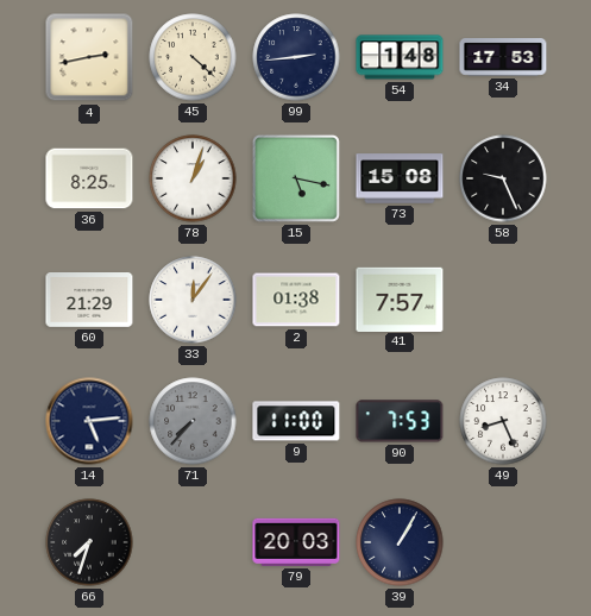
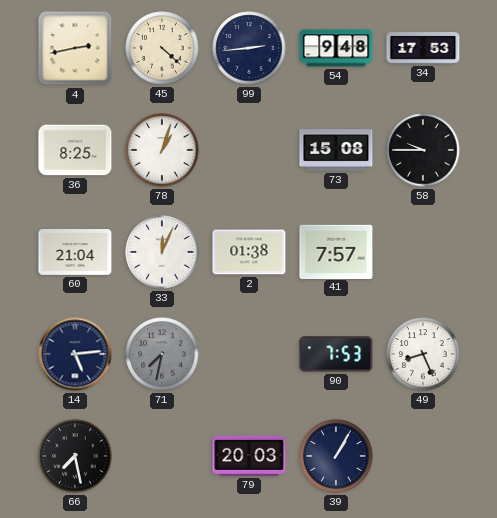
54: 1:48 -> 9:48
15: 5:17 -> none
58: 9:26 -> 9:45
60: 21:29 -> 21:04
33: 12:06 -> 12:04
71: 7:37 -> 7:32
9: 11:00 -> none
66: 7:33 -> 7:28
